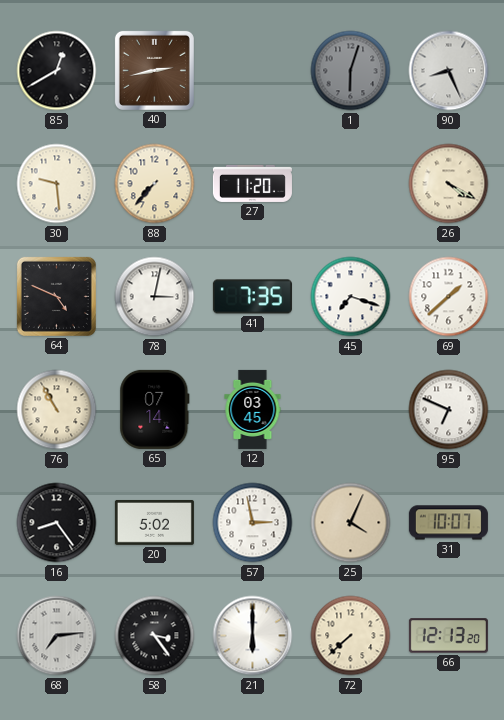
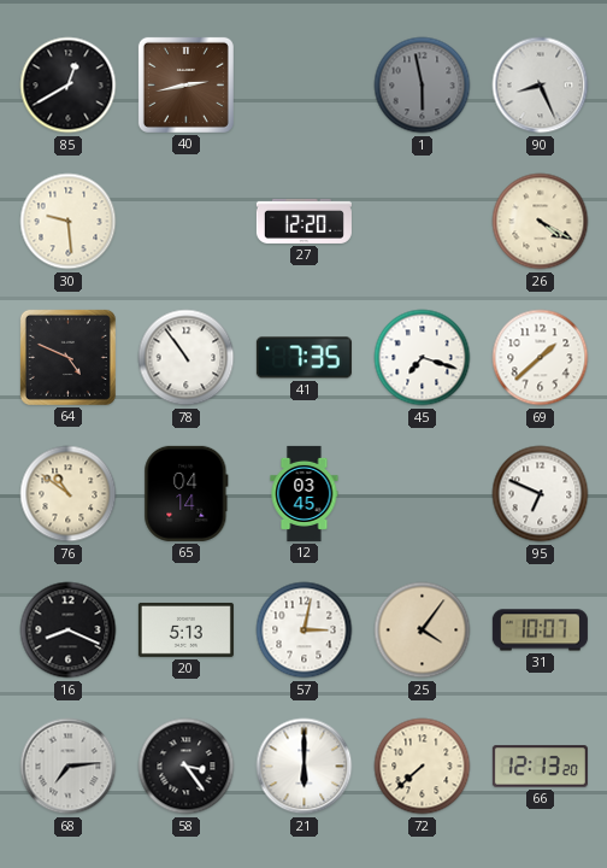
1: 6:03 -> 5:58
88: 7:37 -> none
27: 11:20 -> 12:20
78: 3:02 -> 10:54
76: 10:55 -> 10:51
65: 07:14 -> 04:14
16: 8:24 -> 8:19
20: 5:02 -> 5:13
57: 2:58 -> 3:02
25: 4:04 -> 4:06
